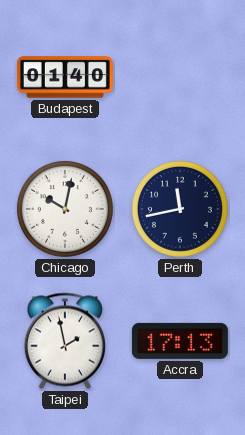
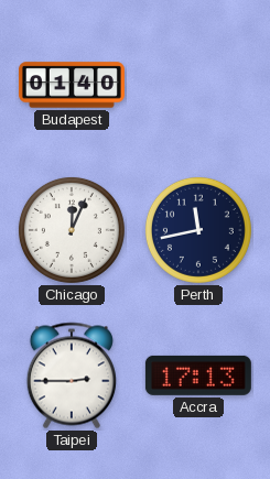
Chicago: 10:02 -> 12:04
Taipei: 1:58 -> 2:45
